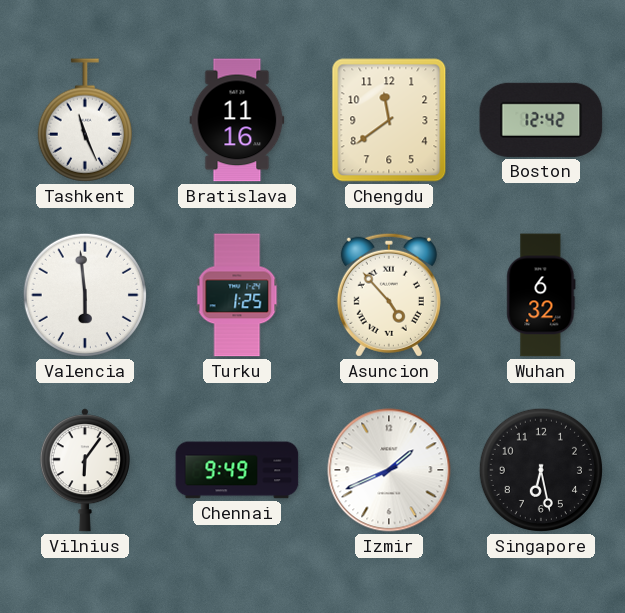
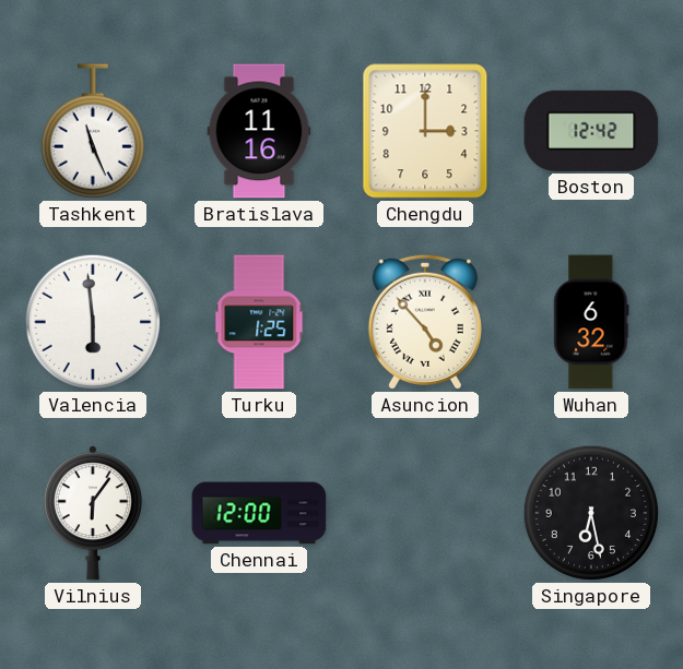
Chengdu: 11:39 -> 3:00
Chennai: 9:49 -> 12:00
Izmir: 1:41 -> none
